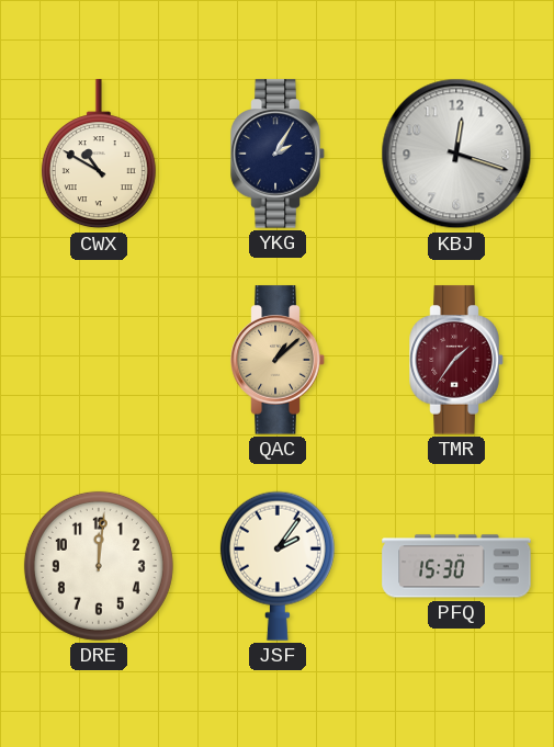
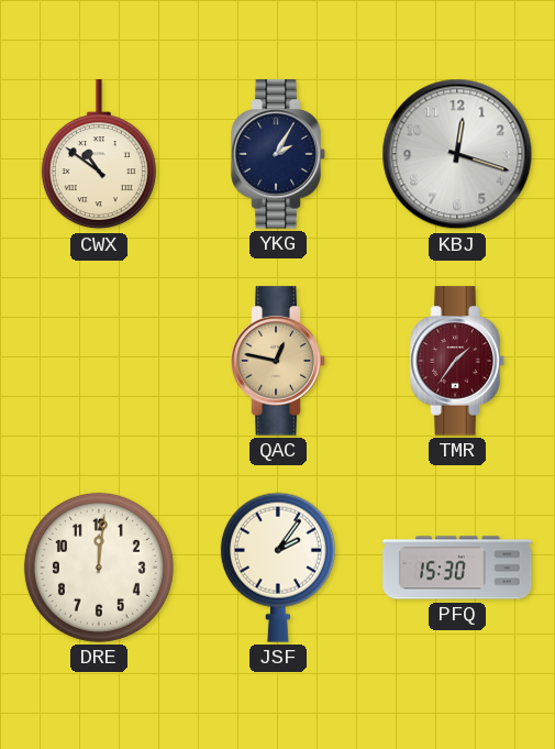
CWX: 10:50 -> 10:51
QAC: 1:08 -> 12:47
